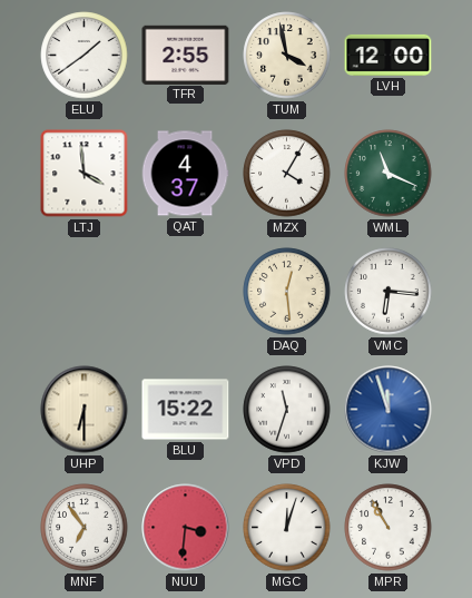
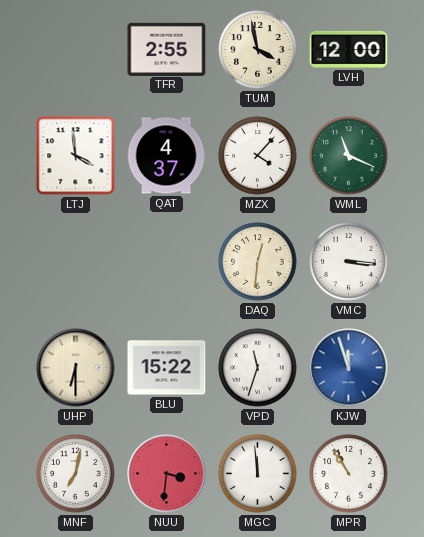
ELU: 1:39 -> none
MZX: 4:05 -> 4:07
DAQ: 12:29 -> 12:31
VMC: 6:16 -> 3:16
MNF: 6:54 -> 7:02
MGC: 12:03 -> 11:59
